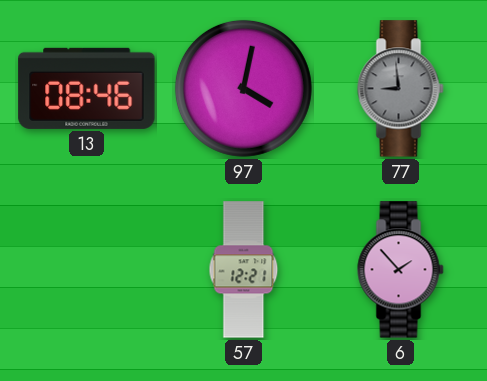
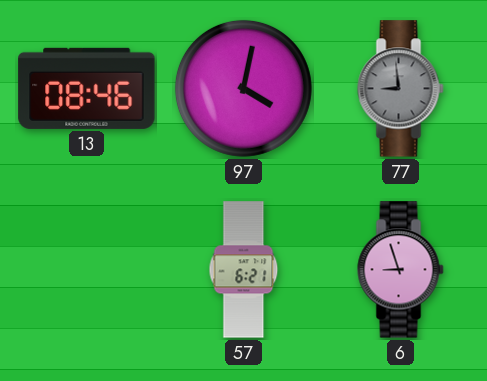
57: 12:21 -> 6:21
6: 1:53 -> 8:57
